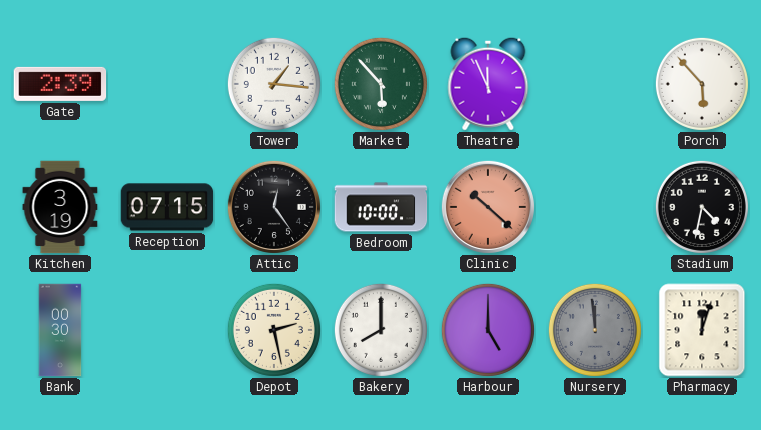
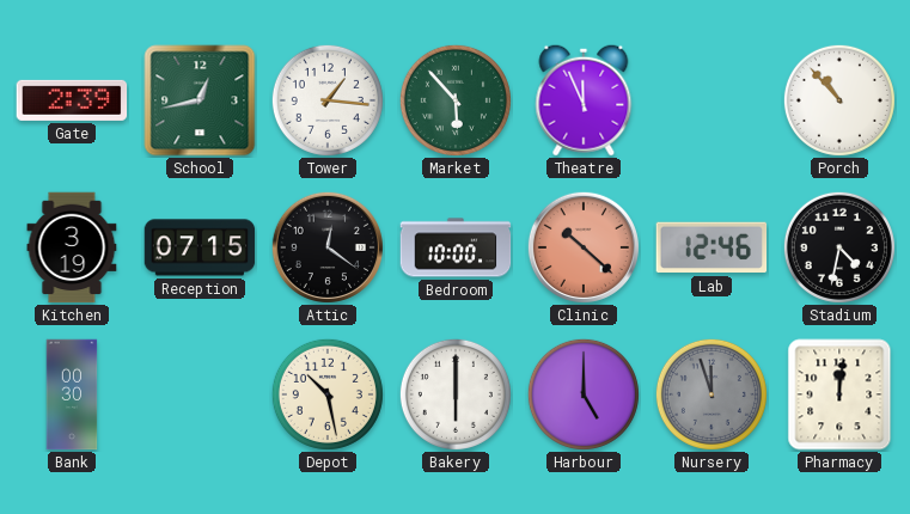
School: none -> 12:43
Porch: 5:53 -> 10:53
Attic: 12:24 -> 12:21
Lab: none -> 12:46
Depot: 2:28 -> 10:28
Bakery: 8:00 -> 6:00
Nursery: 11:59 -> 11:57
Pharmacy: 12:03 -> 12:01
